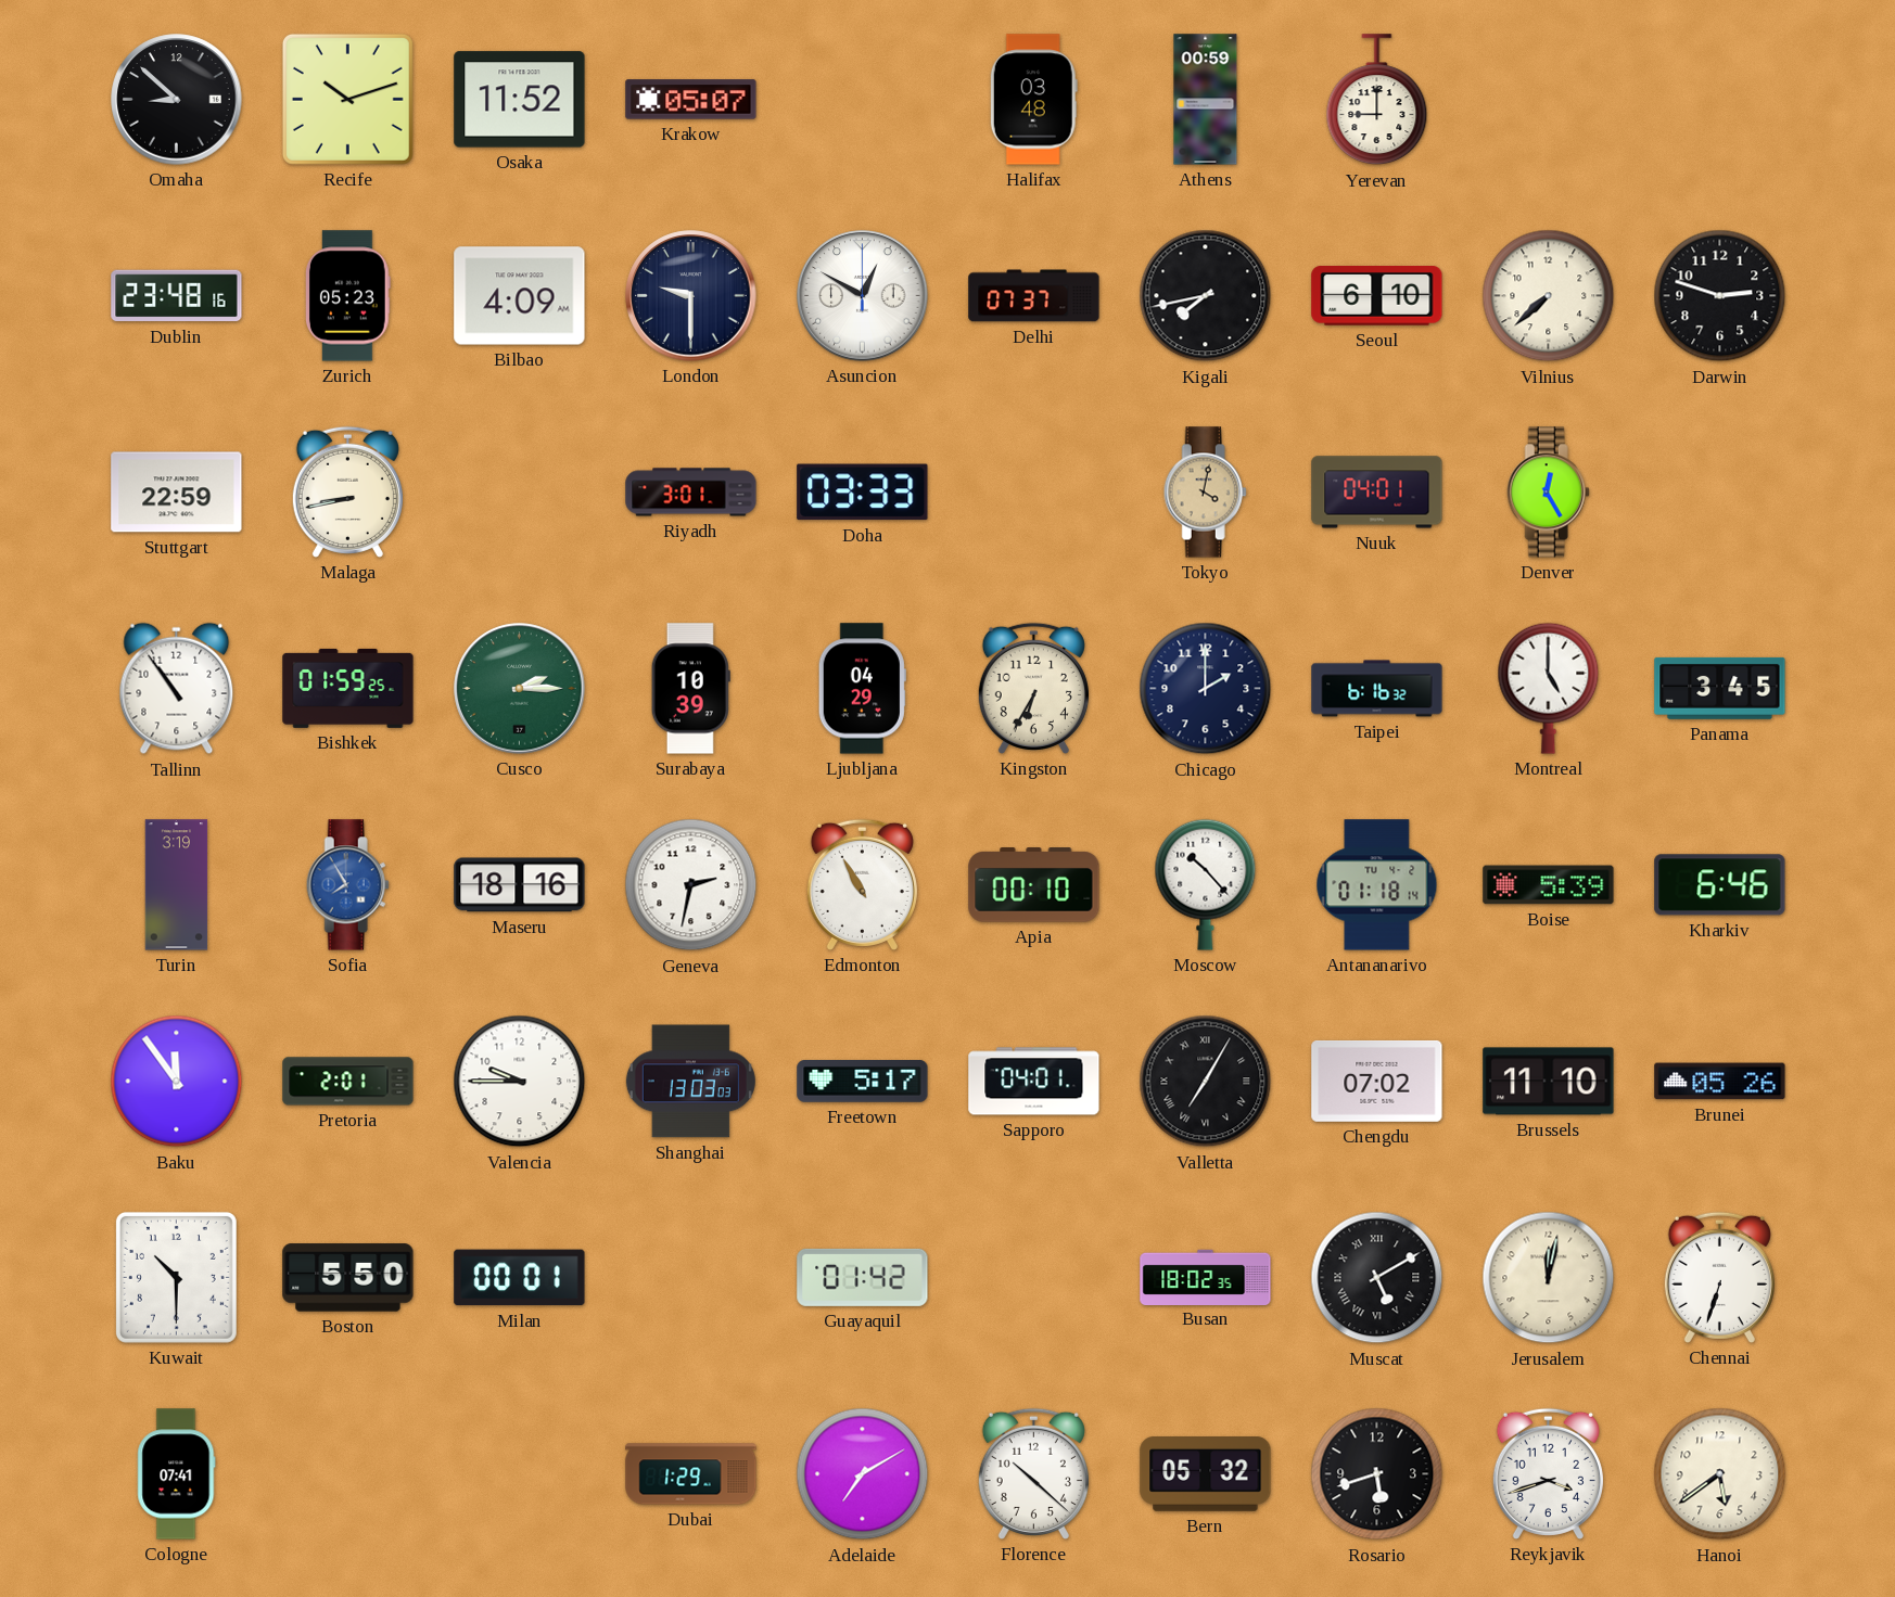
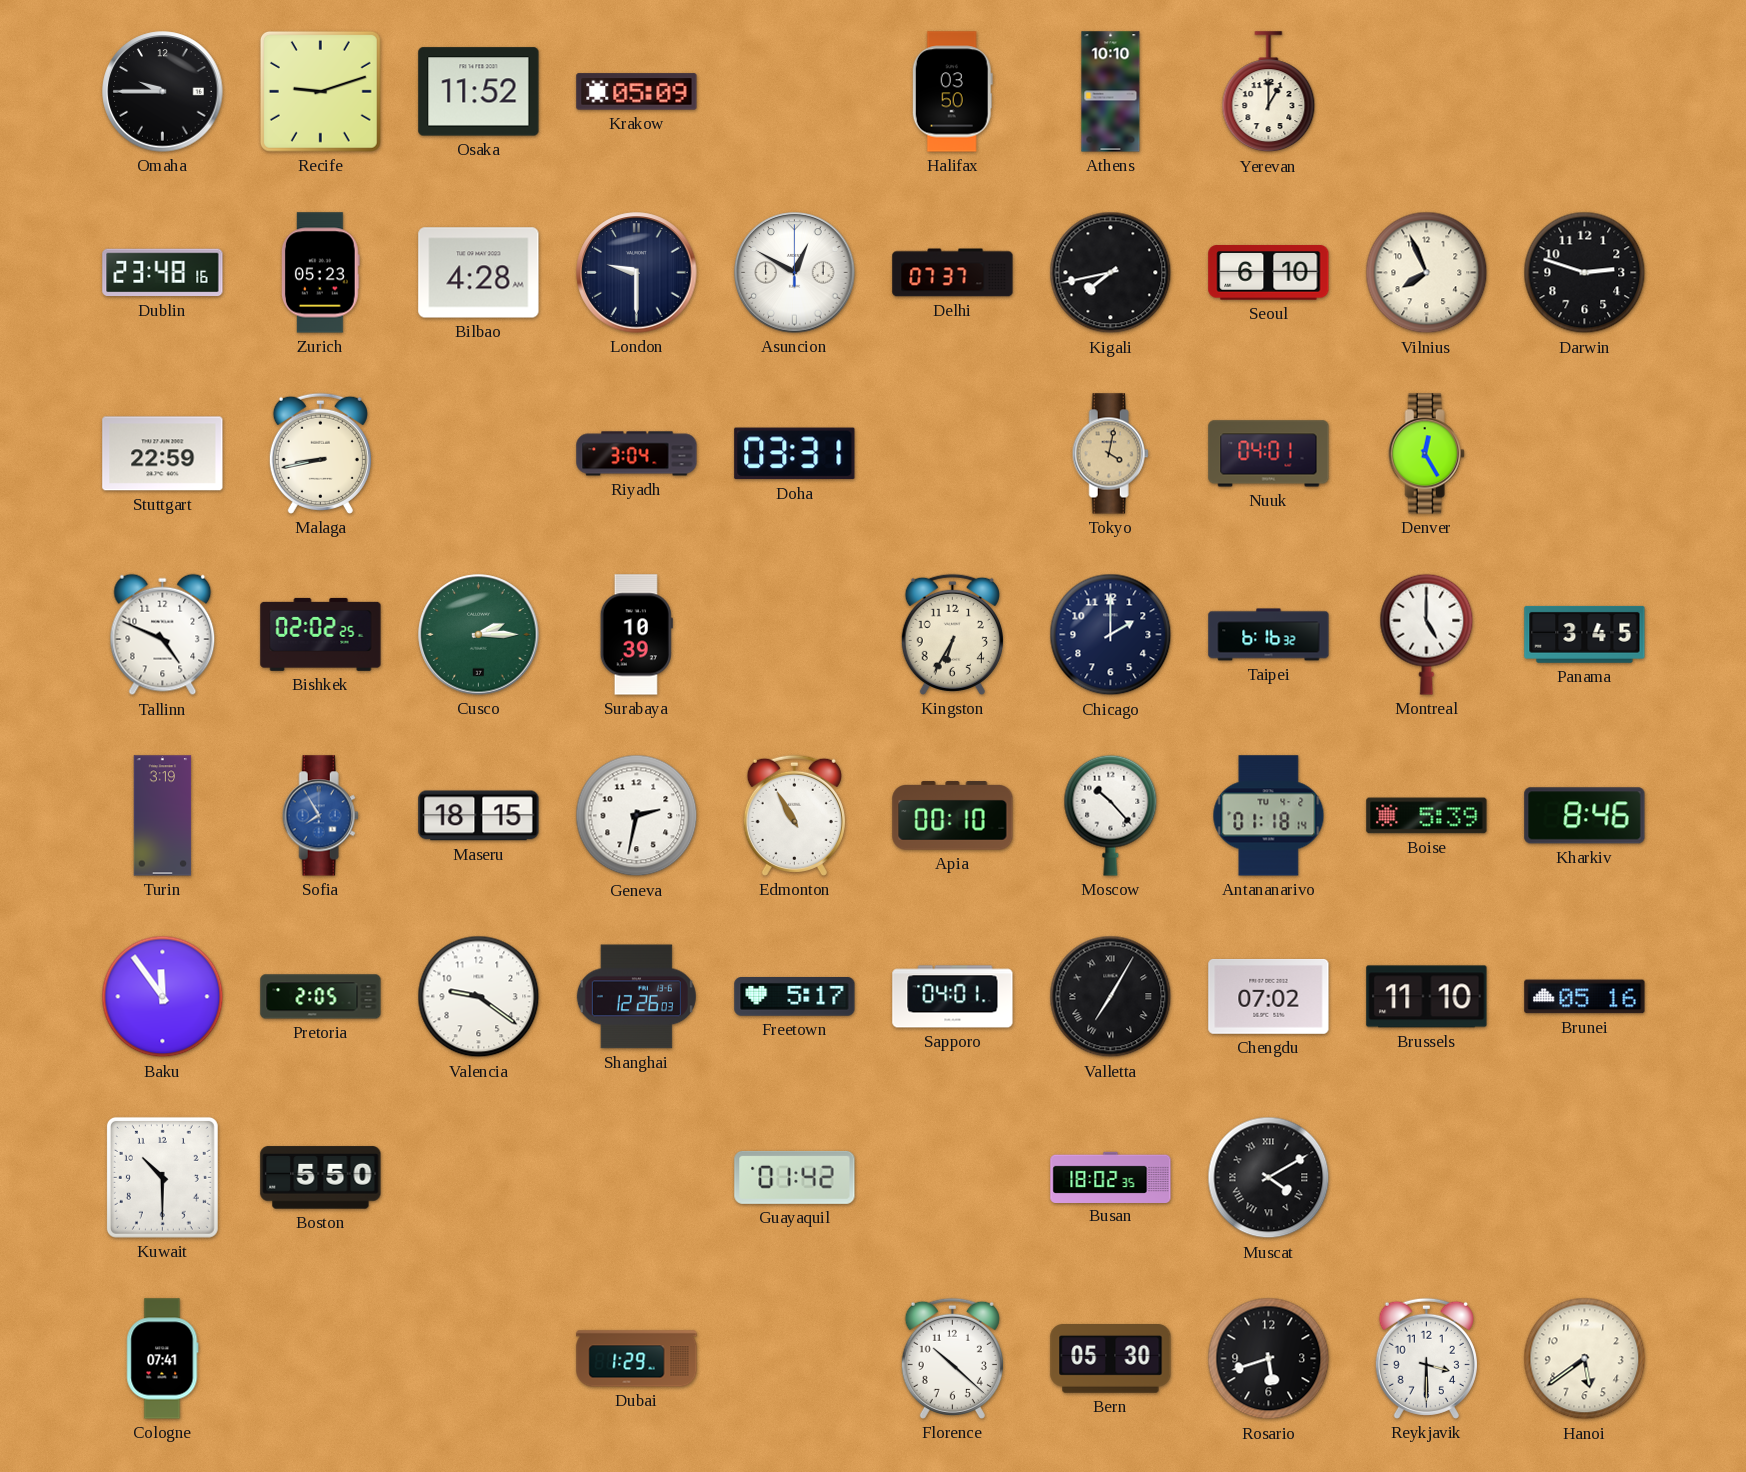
Omaha: 8:52 -> 9:45
Recife: 10:12 -> 9:12
Krakow: 05:07 -> 05:09
Halifax: 03:48 -> 03:50
Athens: 00:59 -> 10:10
Yerevan: 9:00 -> 1:00
Bilbao: 4:09 -> 4:28
Vilnius: 7:38 -> 7:56
Riyadh: 3:01 -> 3:04
Doha: 03:33 -> 03:31
Tallinn: 10:54 -> 4:49
Bishkek: 01:59 -> 02:02
Ljubljana: 04:29 -> none
Maseru: 18:16 -> 18:15
Kharkiv: 6:46 -> 8:46
Pretoria: 2:01 -> 2:05
Valencia: 9:45 -> 9:21
Shanghai: 13:03 -> 12:26
Brunei: 05:26 -> 05:16
Milan: 00:01 -> none
Muscat: 5:10 -> 4:10
Jerusalem: 12:02 -> none
Chennai: 6:33 -> none
Adelaide: 7:10 -> none
Bern: 05:32 -> 05:30
Reykjavik: 3:42 -> 3:30
